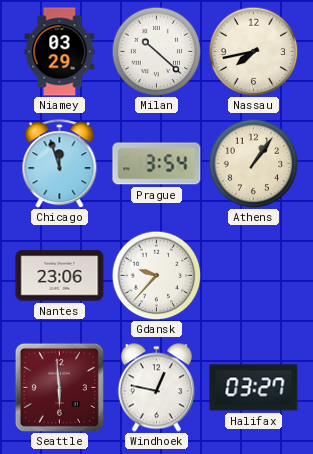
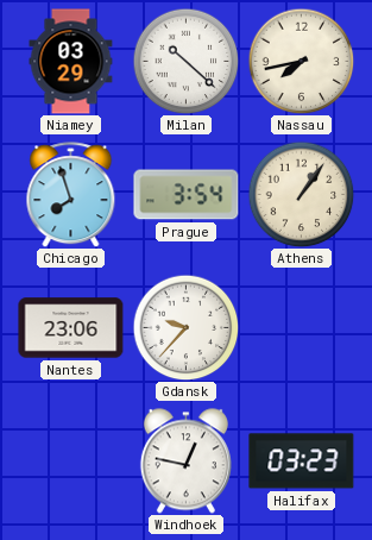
Chicago: 11:57 -> 7:57
Seattle: 5:59 -> none
Halifax: 03:27 -> 03:23
